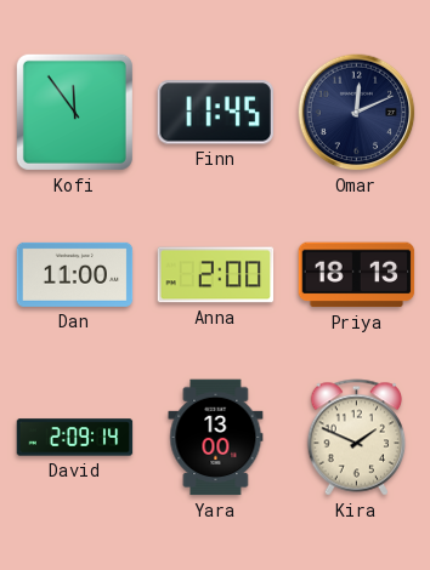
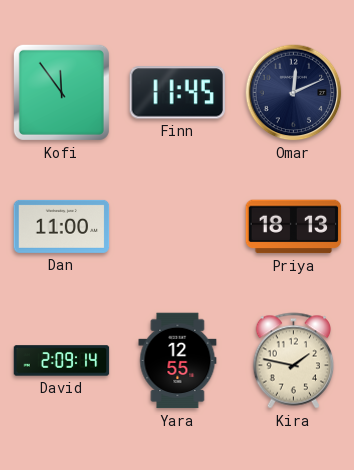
Anna: 2:00 -> none
Yara: 13:00 -> 12:55
Kira: 1:49 -> 1:47
